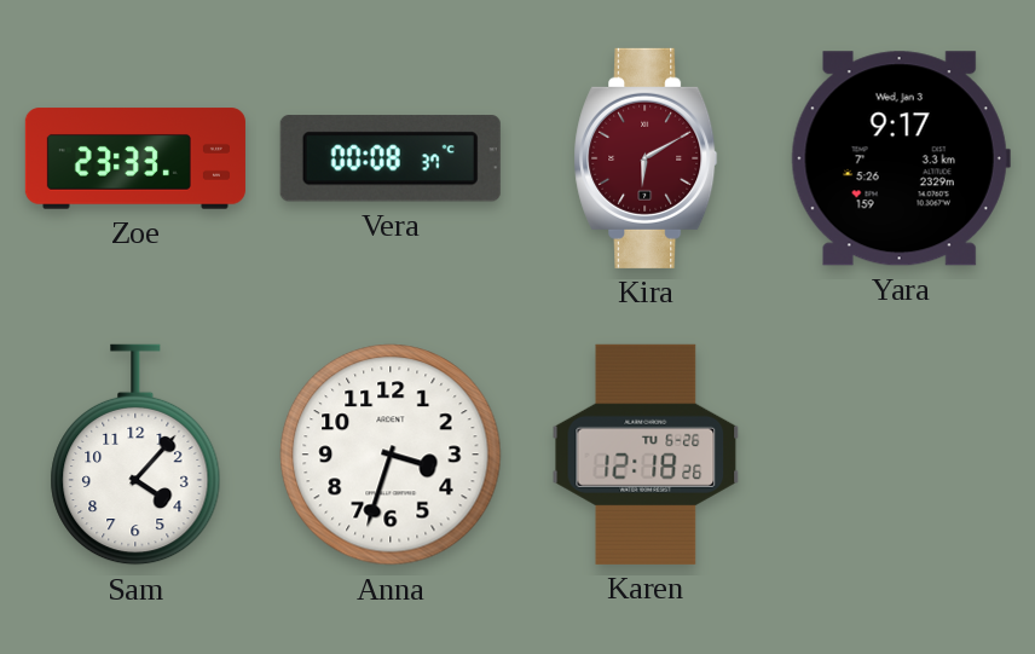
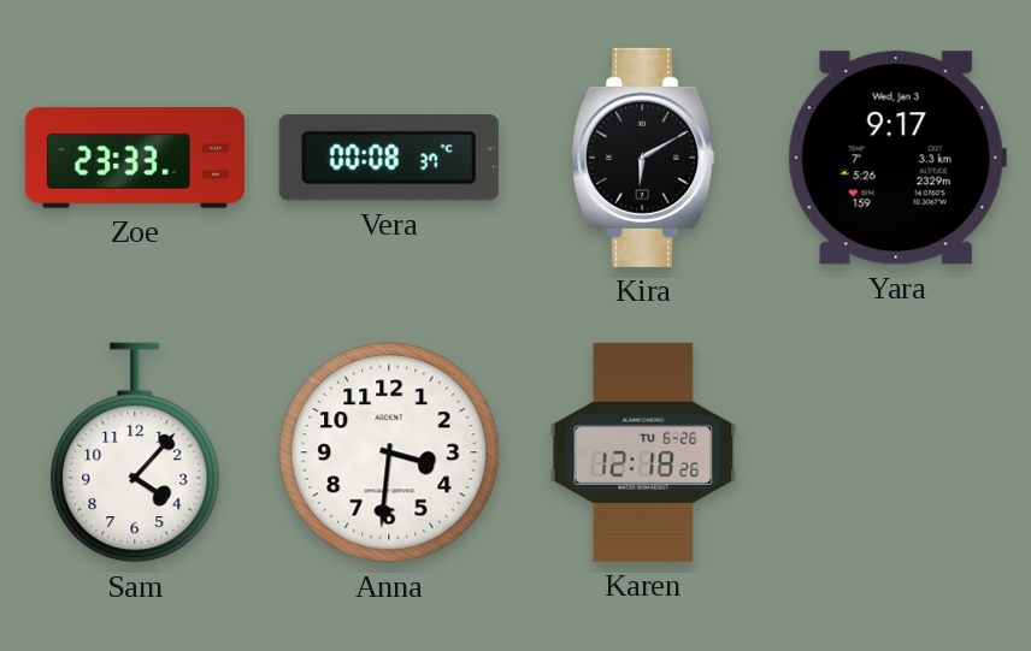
Kira dial: burgundy -> black
Anna: 3:33 -> 3:31
